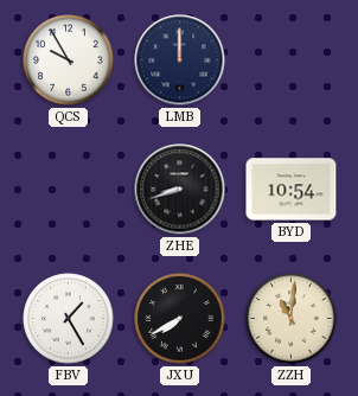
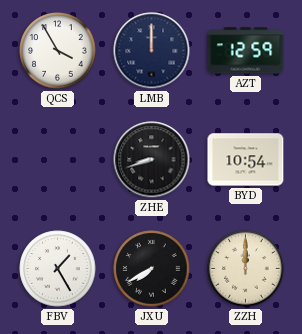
QCS: 9:55 -> 3:55
AZT: none -> 12:59
ZZH: 11:01 -> 12:00
